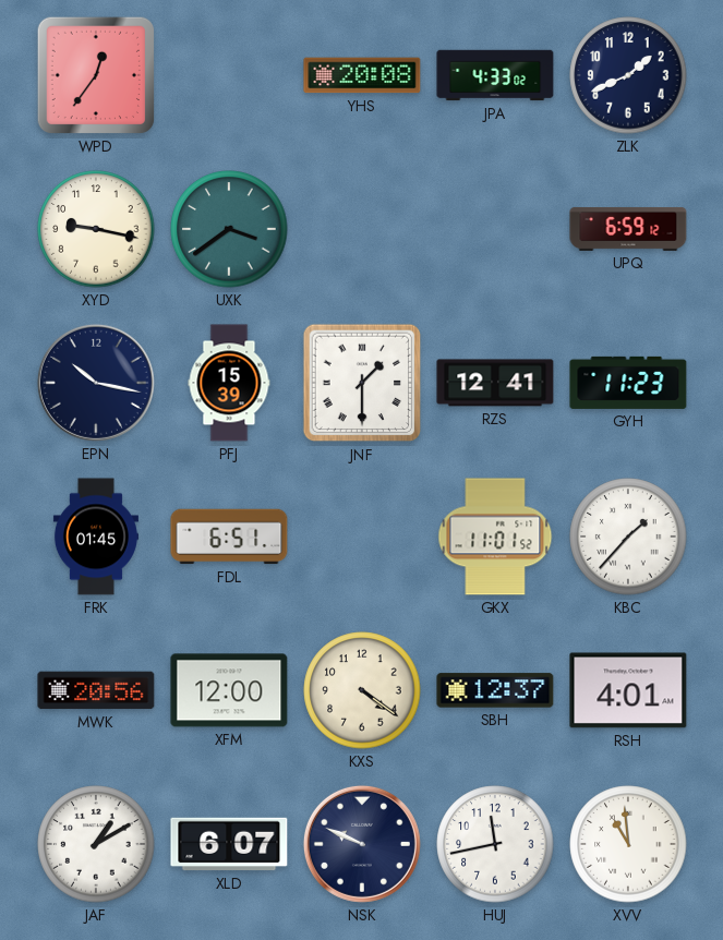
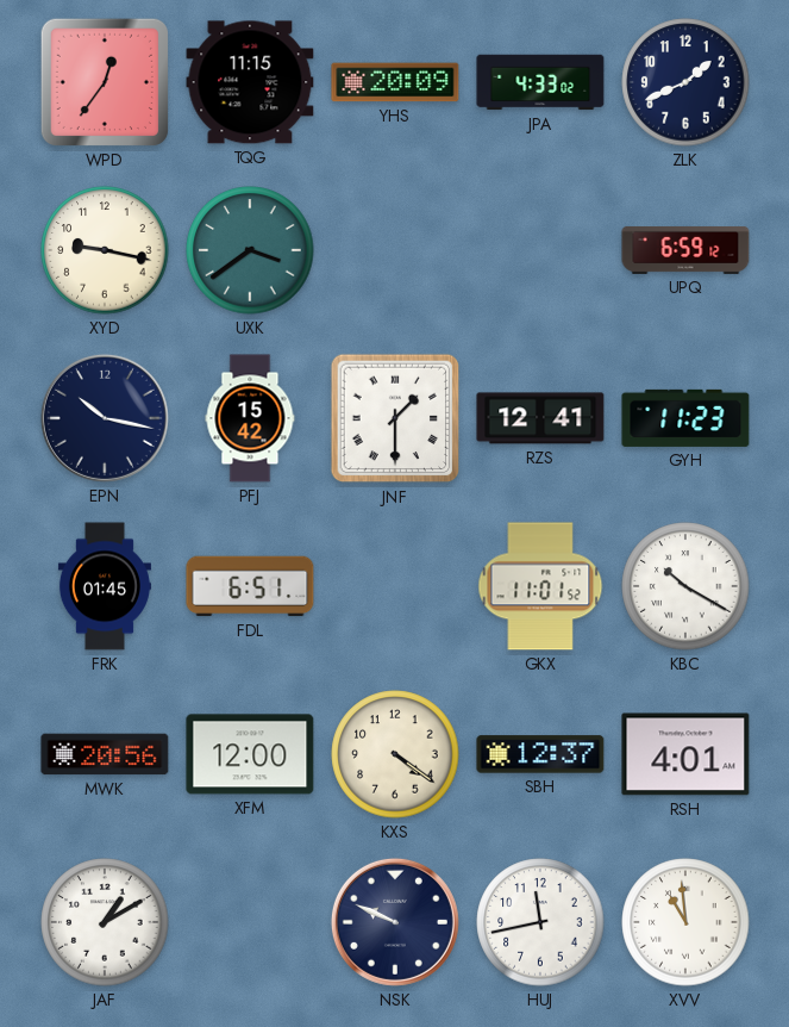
TQG: none -> 11:15
YHS: 20:08 -> 20:09
PFJ: 15:39 -> 15:42
KBC: 1:37 -> 10:20
XLD: 6:07 -> none
